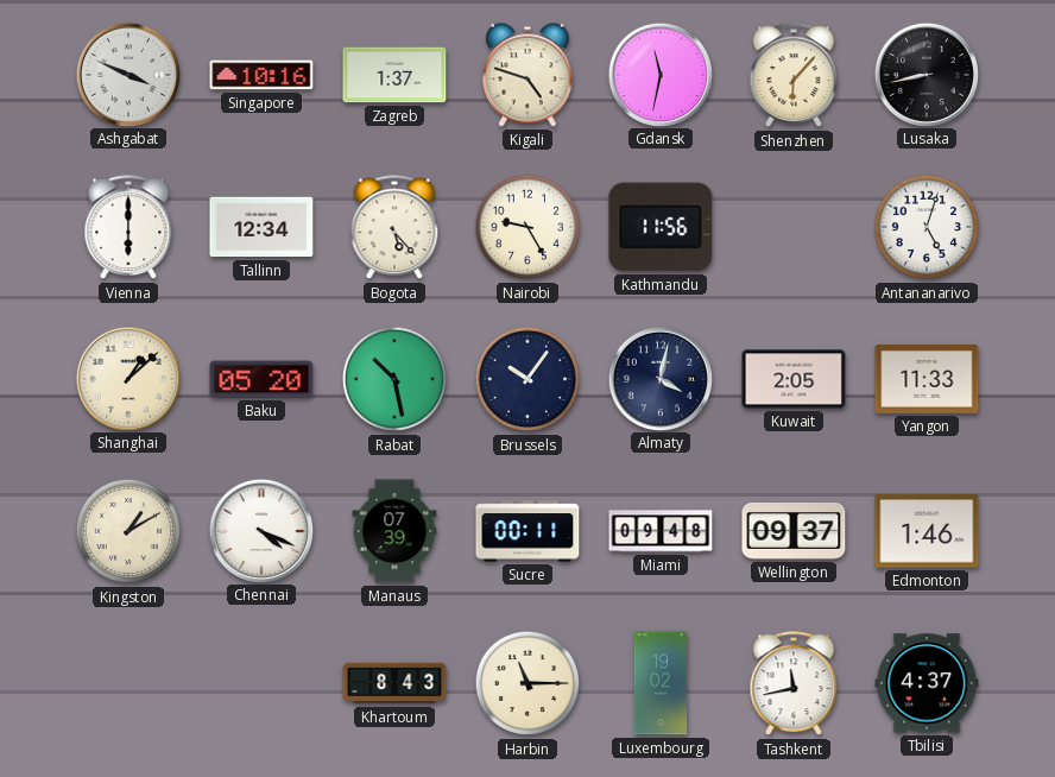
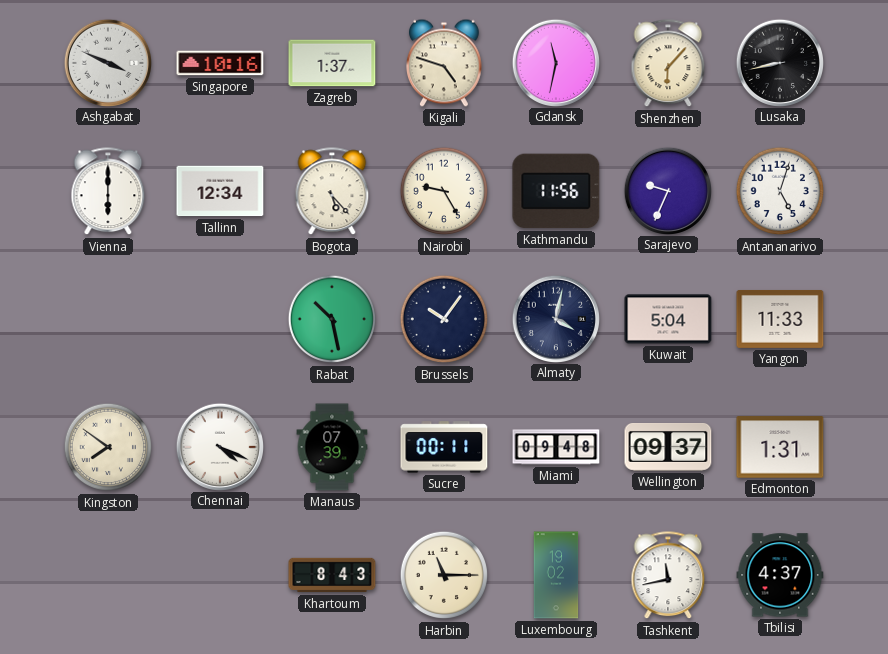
Sarajevo: none -> 9:34
Shanghai: 1:08 -> none
Baku: 05:20 -> none
Kuwait: 2:05 -> 5:04
Kingston: 1:10 -> 7:51
Edmonton: 1:46 -> 1:31
